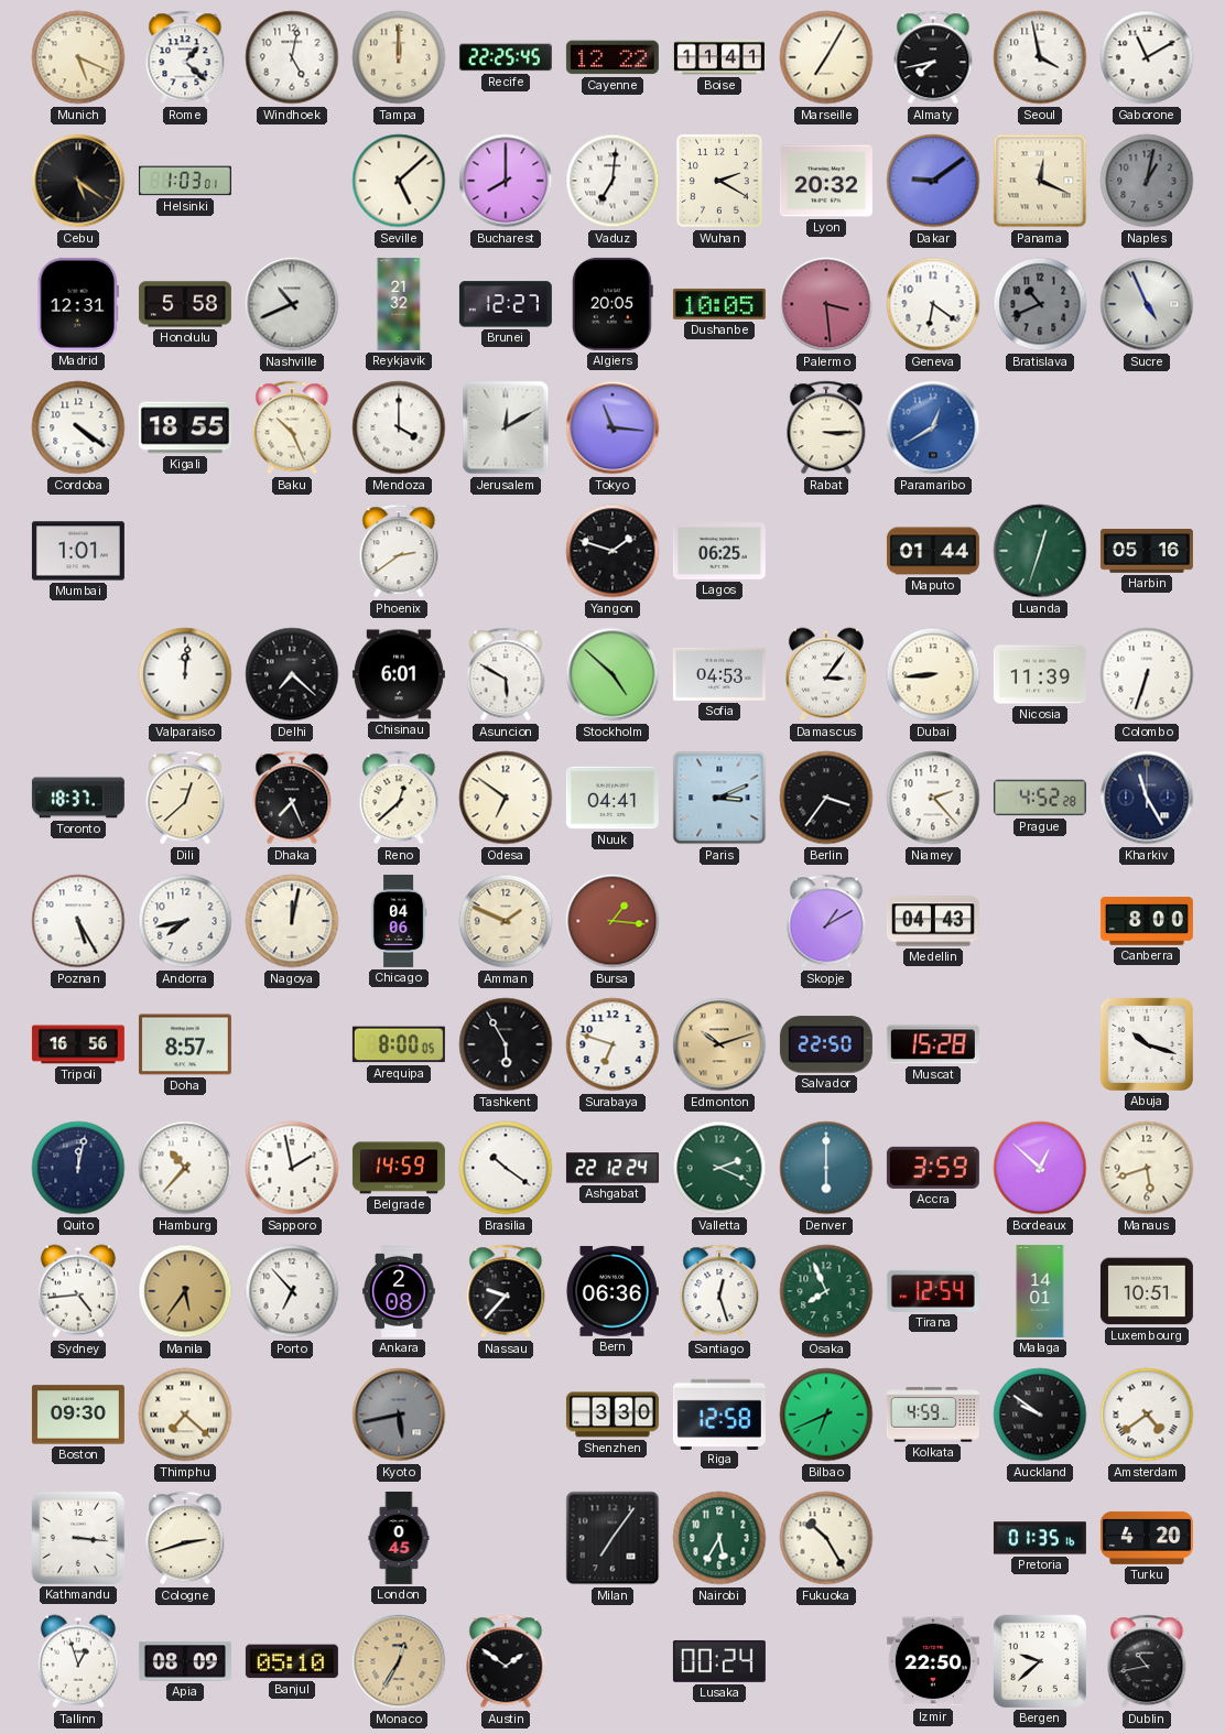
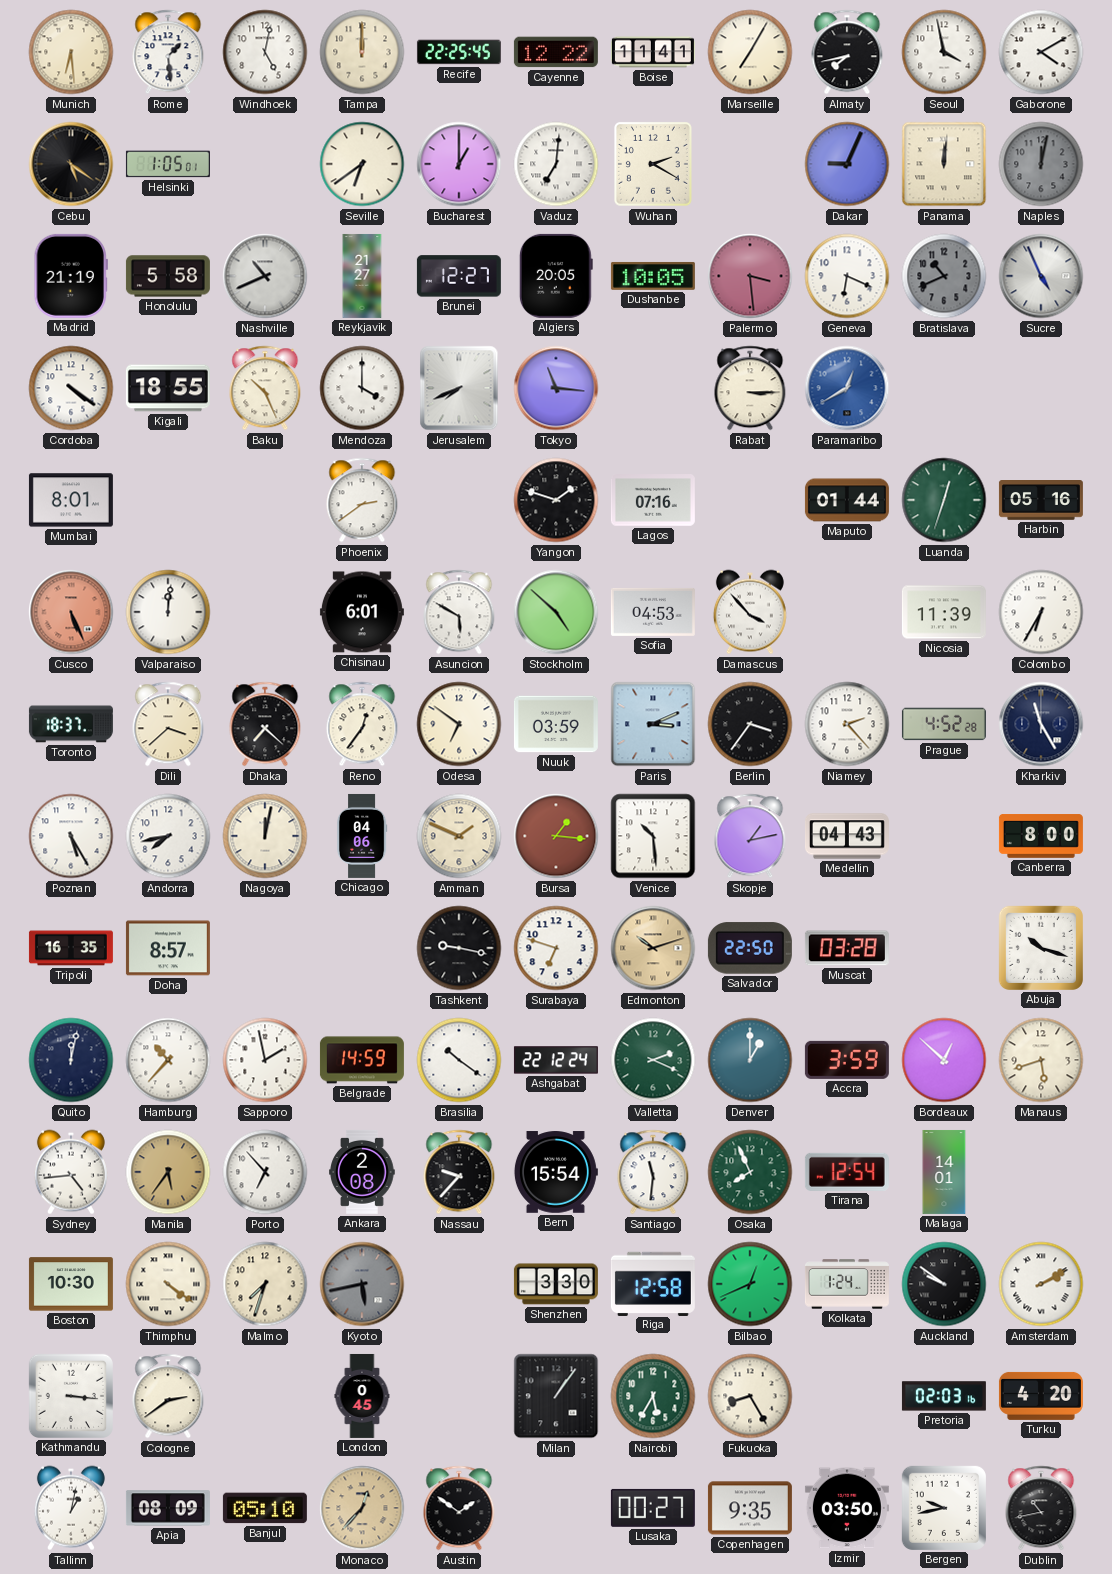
Munich: 5:19 -> 6:29
Rome: 1:22 -> 1:29
Gaborone: 11:10 -> 4:10
Helsinki: 1:03 -> 1:05
Seville: 5:08 -> 6:39
Bucharest: 8:00 -> 1:00
Lyon: 20:32 -> none
Dakar: 9:09 -> 9:04
Panama: 12:19 -> 12:01
Naples: 1:02 -> 12:02
Madrid: 12:31 -> 21:19
Reykjavik: 21:32 -> 21:27
Geneva: 6:21 -> 6:19
Jerusalem: 12:10 -> 7:41
Mumbai: 1:01 -> 8:01
Lagos: 06:25 -> 07:16
Cusco: none -> 5:26
Delhi: 7:22 -> none
Damascus: 3:06 -> 3:53
Dubai: 8:44 -> none
Colombo: 6:33 -> 6:35
Dili: 12:38 -> 3:38
Dhaka: 7:26 -> 7:22
Reno: 12:38 -> 12:36
Nuuk: 04:41 -> 03:59
Venice: none -> 10:29
Skopje: 1:10 -> 1:13
Tripoli: 16:56 -> 16:35
Arequipa: 8:00 -> none
Tashkent: 5:55 -> 9:17
Muscat: 15:28 -> 03:28
Denver: 6:00 -> 1:00
Bern: 06:36 -> 15:54
Santiago: 12:27 -> 11:31
Luxembourg: 10:51 -> none
Boston: 09:30 -> 10:30
Thimphu: 7:22 -> 4:21
Malmo: none -> 7:33
Bilbao: 6:41 -> 12:41
Kolkata: 4:59 -> 1:24
Amsterdam: 4:39 -> 2:10
Cologne: 2:42 -> 2:39
Milan: 7:06 -> 1:06
Fukuoka: 10:25 -> 8:25
Pretoria: 01:35 -> 02:03
Tallinn: 12:57 -> 1:02
Monaco: 12:35 -> 12:37
Lusaka: 00:24 -> 00:27
Copenhagen: none -> 9:35
Izmir: 22:50 -> 03:50
Bergen: 9:38 -> 9:43
